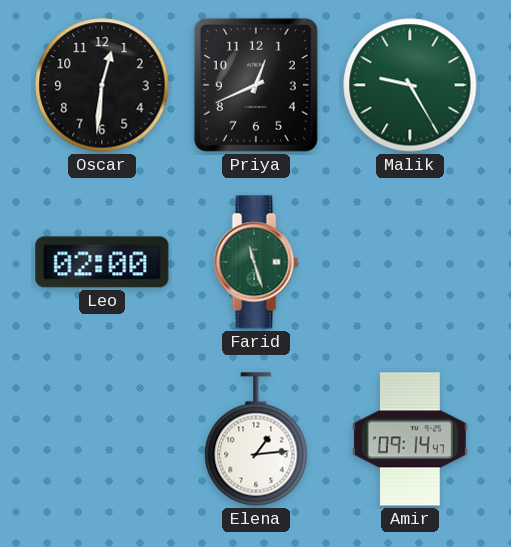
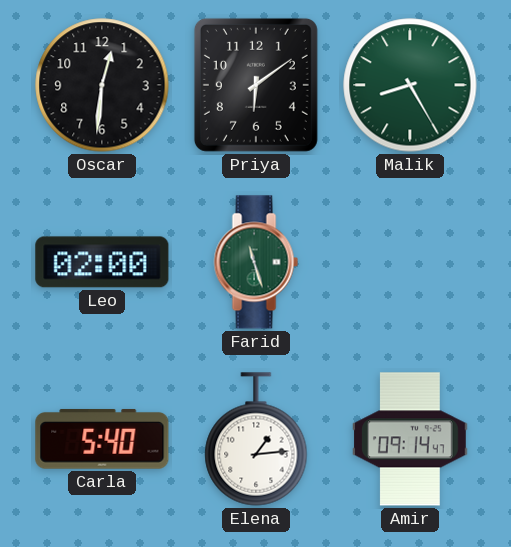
Priya: 12:41 -> 6:09
Malik: 9:25 -> 8:25
Carla: none -> 5:40
